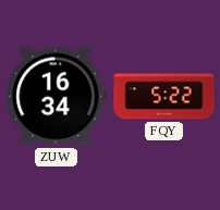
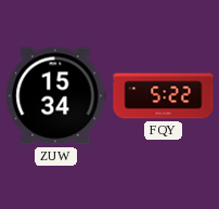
ZUW: 16:34 -> 15:34
